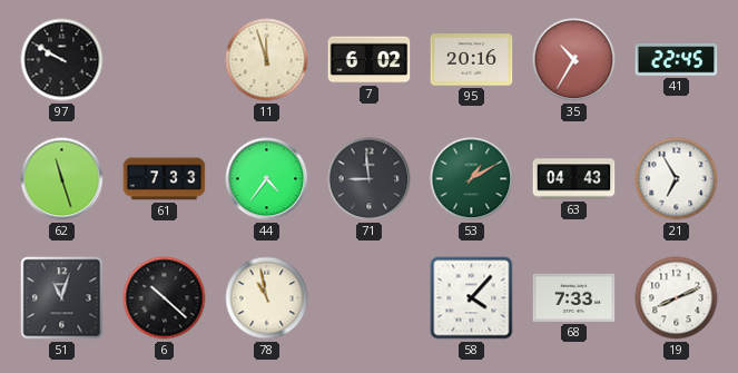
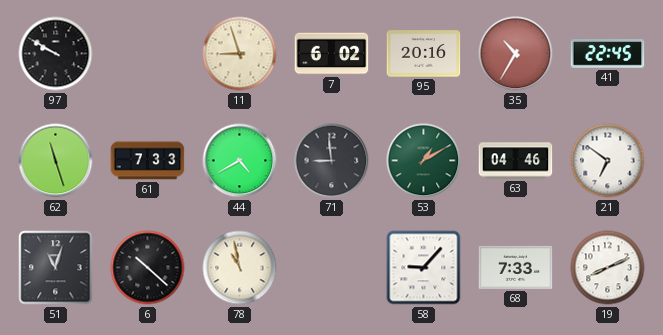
11: 11:57 -> 8:57
44: 4:36 -> 4:40
63: 04:43 -> 04:46
21: 6:55 -> 6:51
58: 4:07 -> 9:07
